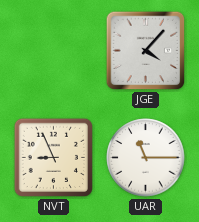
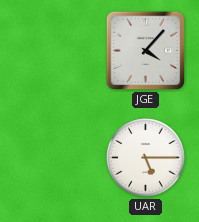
NVT: 8:56 -> none
UAR: 11:15 -> 5:15
